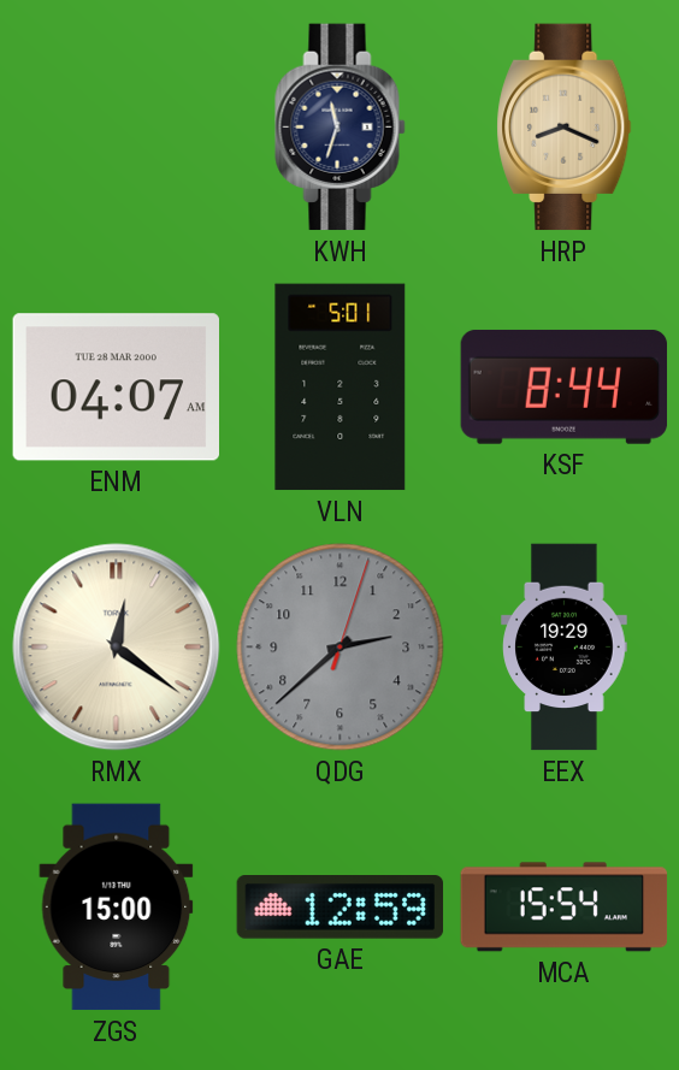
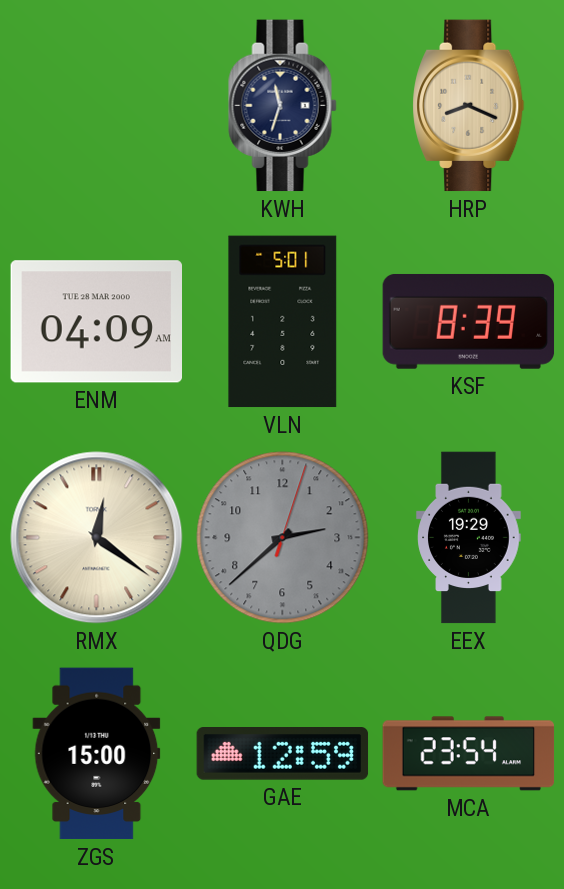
ENM: 04:07 -> 04:09
KSF: 8:44 -> 8:39
MCA: 15:54 -> 23:54
